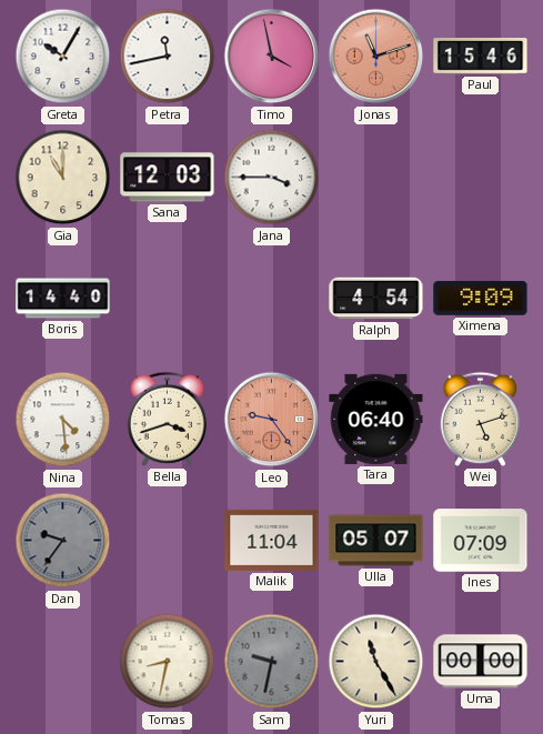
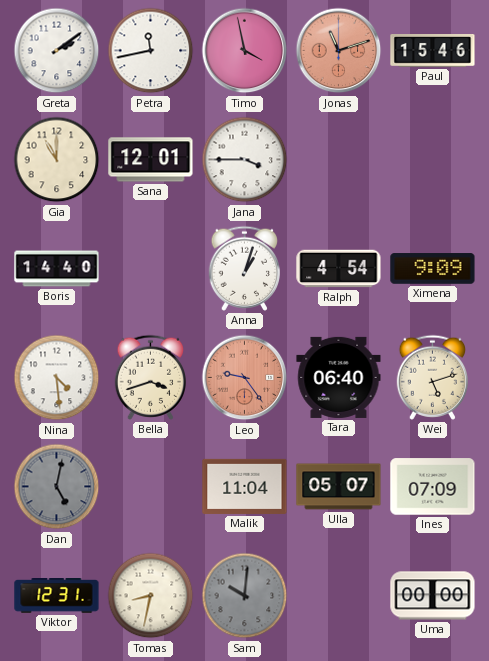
Greta: 10:05 -> 2:09
Sana: 12:03 -> 12:01
Anna: none -> 1:03
Dan: 9:36 -> 5:02
Viktor: none -> 12:31
Sam: 9:32 -> 10:01
Yuri: 11:25 -> none
